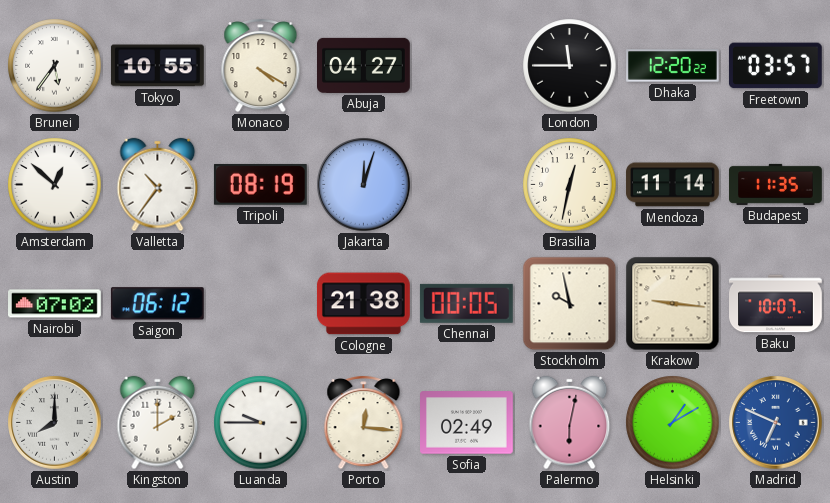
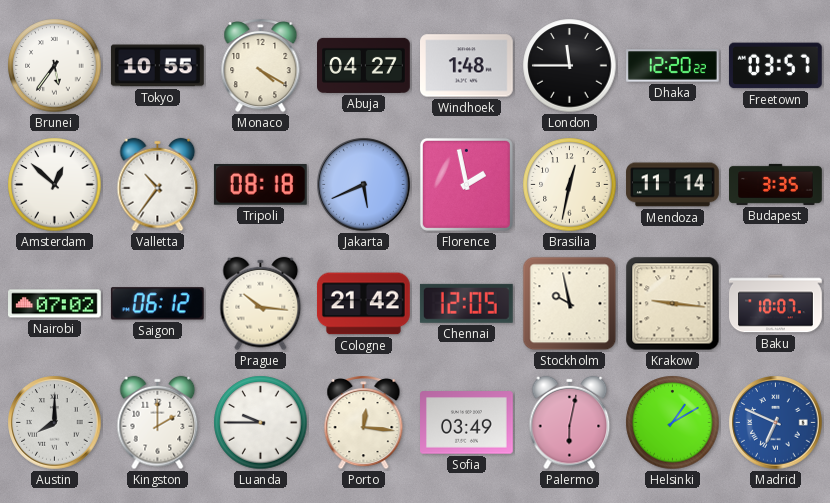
Windhoek: none -> 1:48
Tripoli: 08:19 -> 08:18
Jakarta: 12:03 -> 5:41
Florence: none -> 1:58
Budapest: 11:35 -> 3:35
Prague: none -> 10:16
Cologne: 21:38 -> 21:42
Chennai: 00:05 -> 12:05
Sofia: 02:49 -> 03:49
